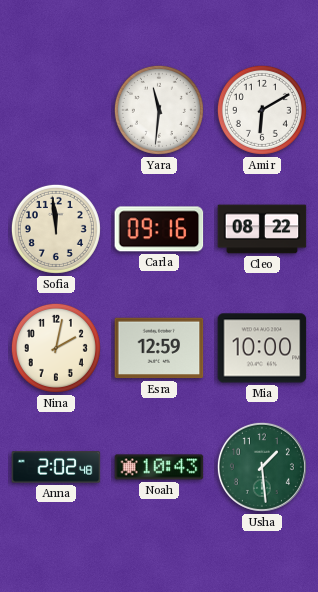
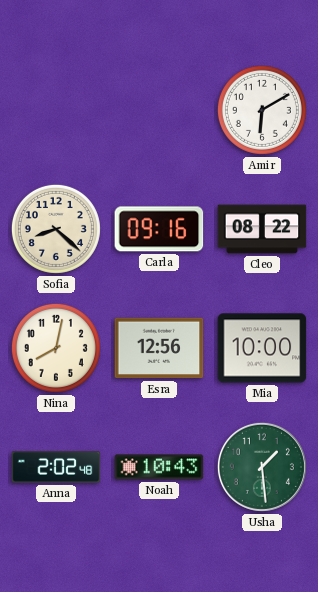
Yara: 11:31 -> none
Sofia: 11:59 -> 8:22
Nina: 2:02 -> 8:02
Esra: 12:59 -> 12:56
